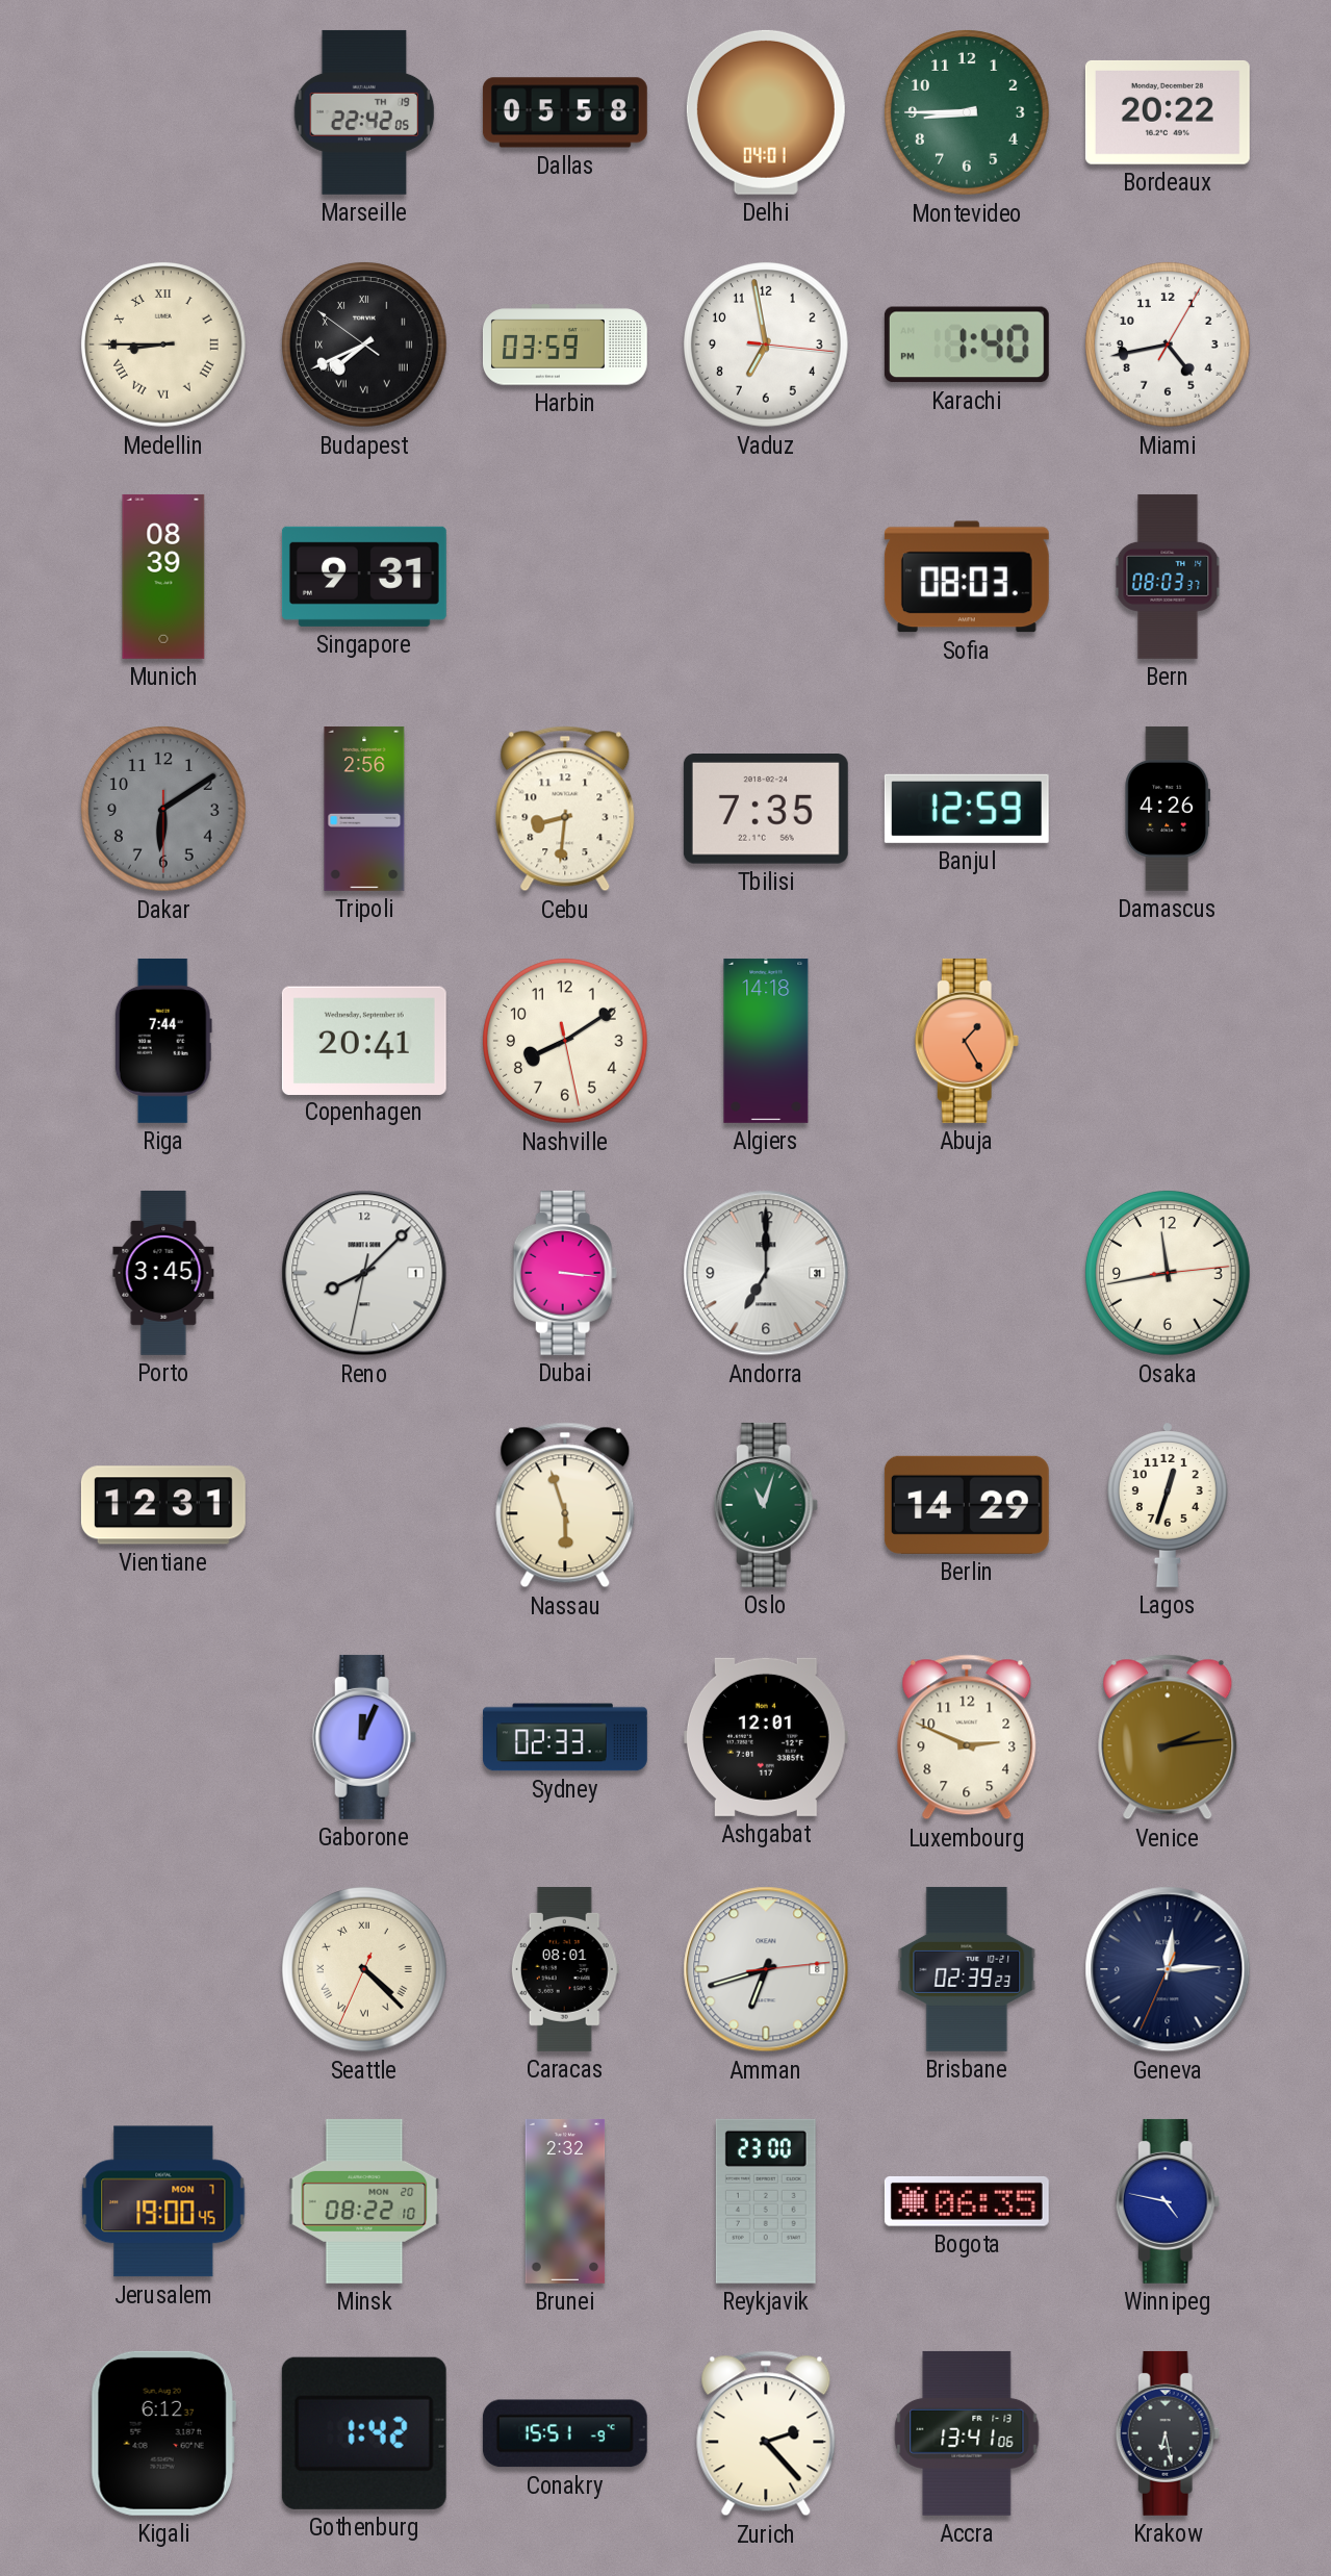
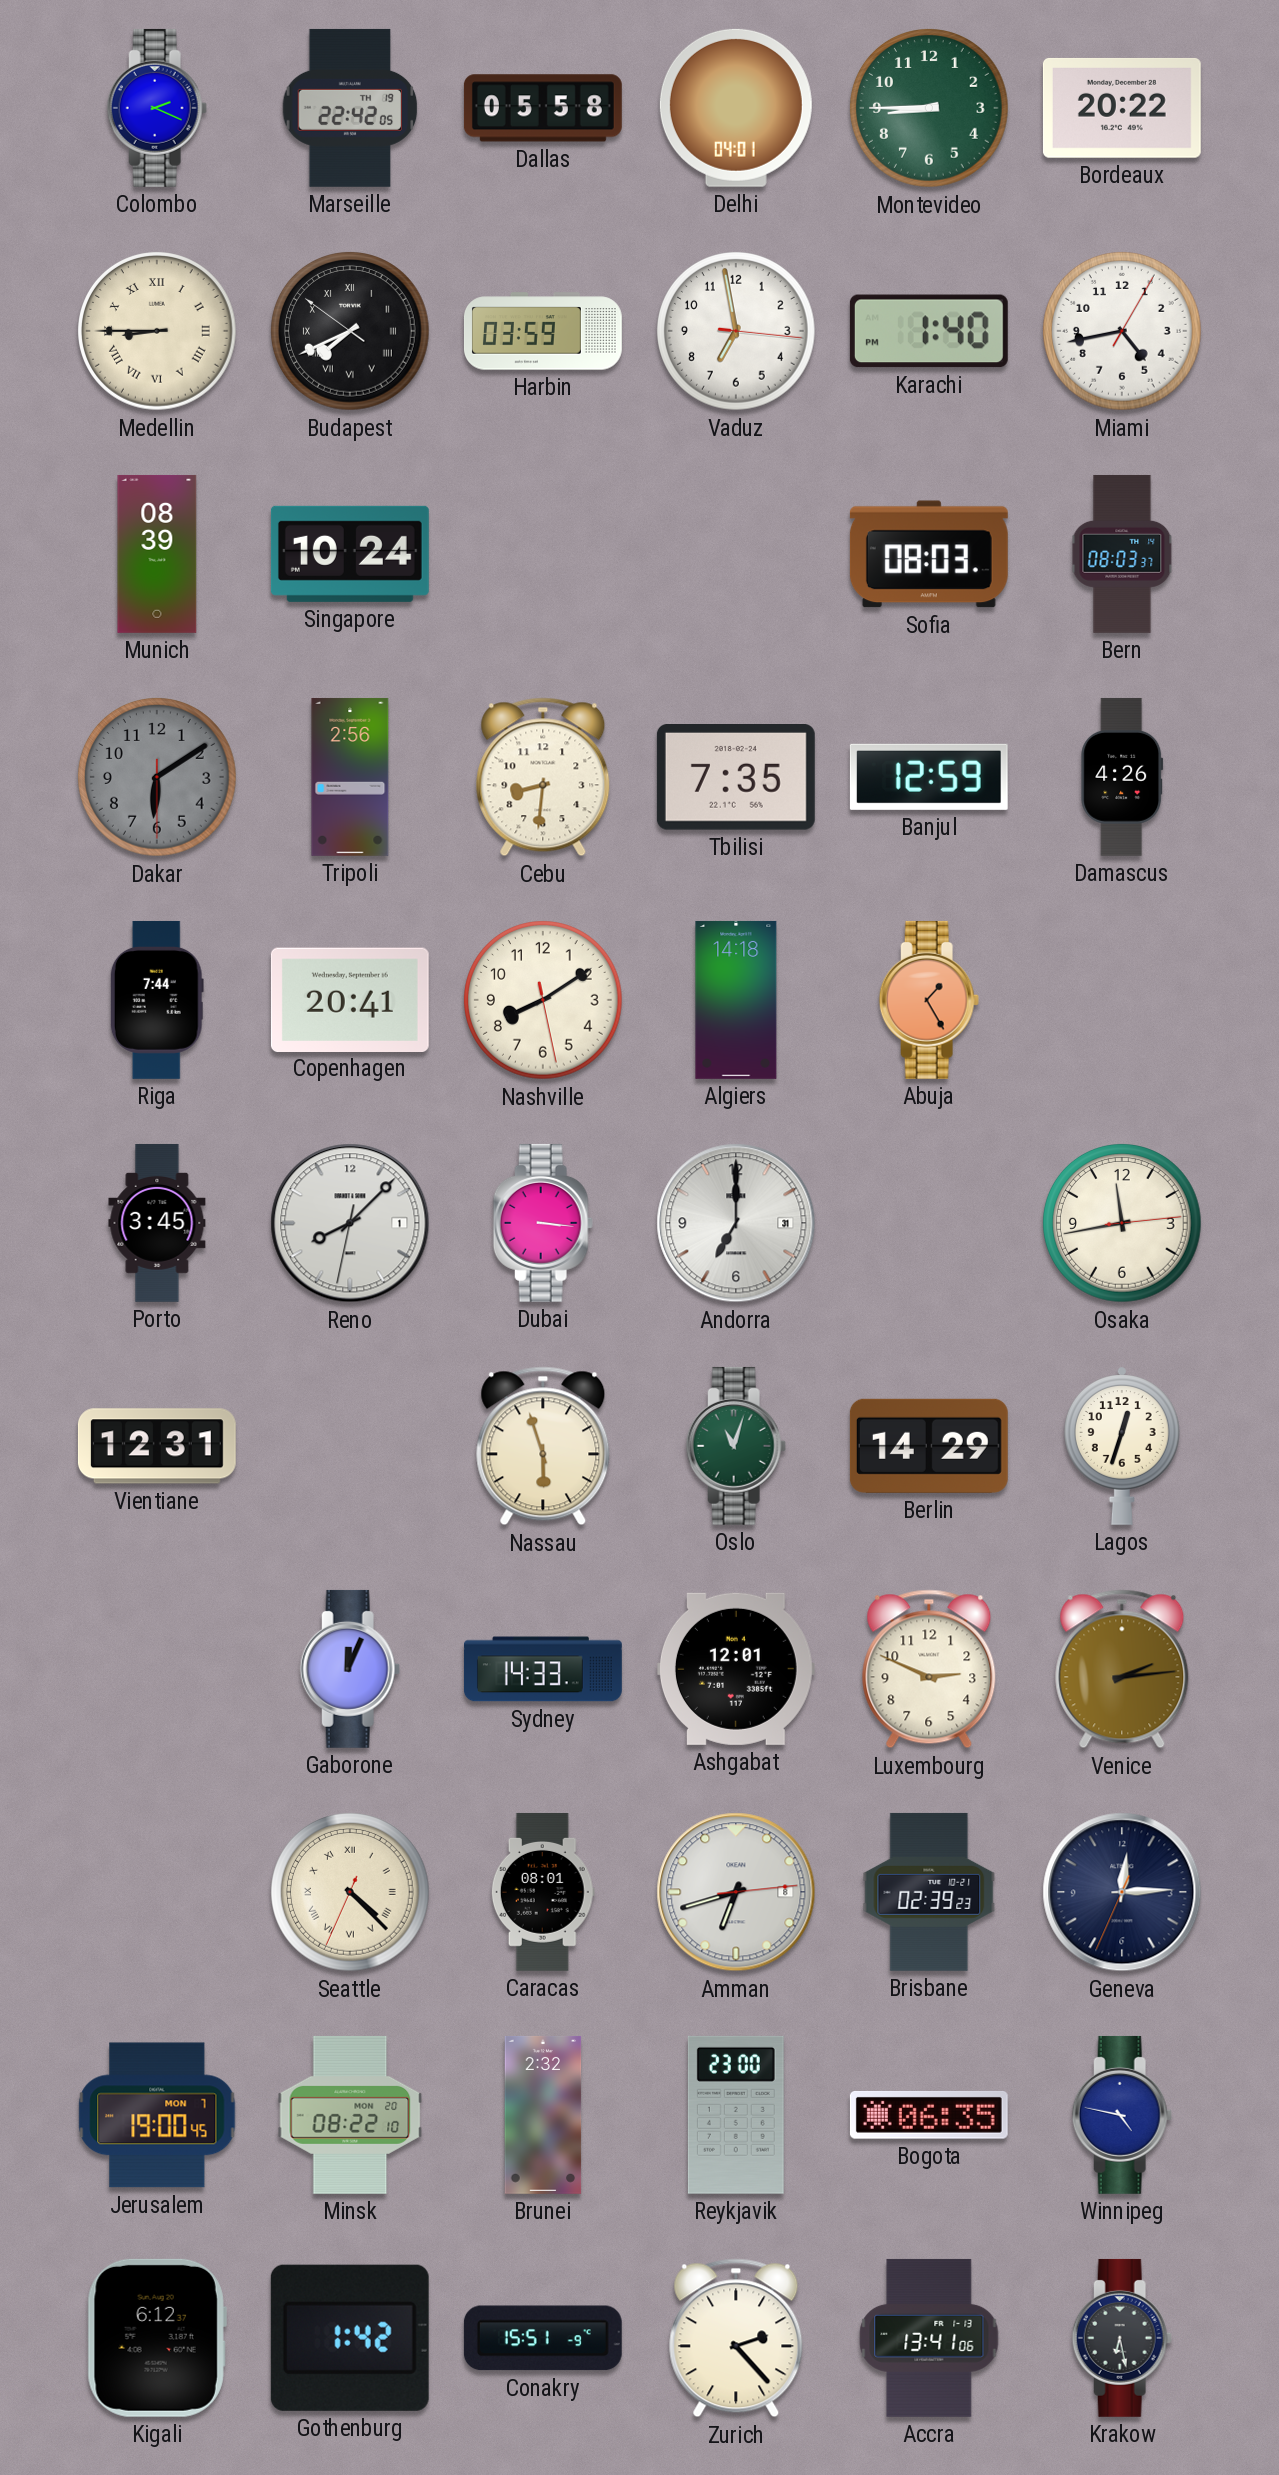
Colombo: none -> 2:19
Singapore: 9:31 -> 10:24
Sydney: 02:33 -> 14:33
